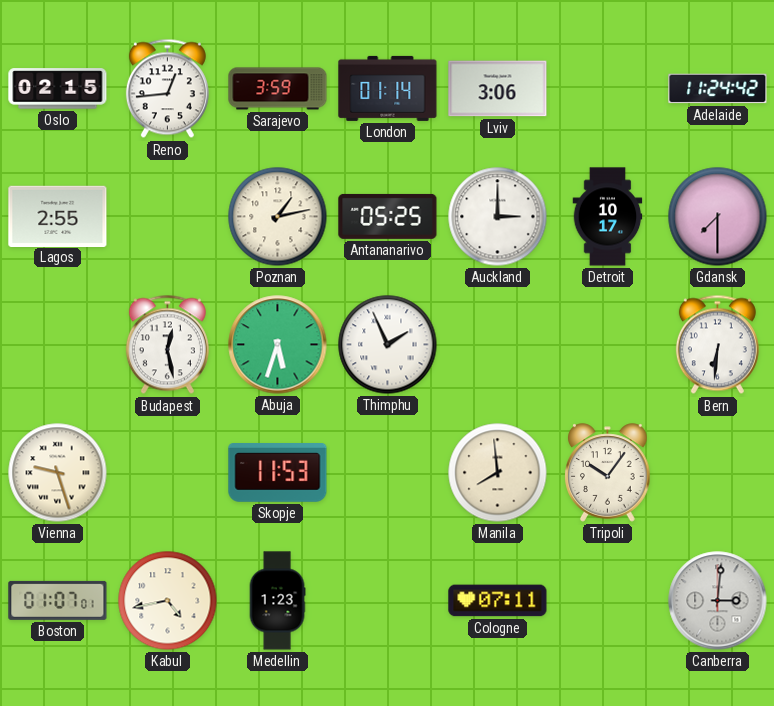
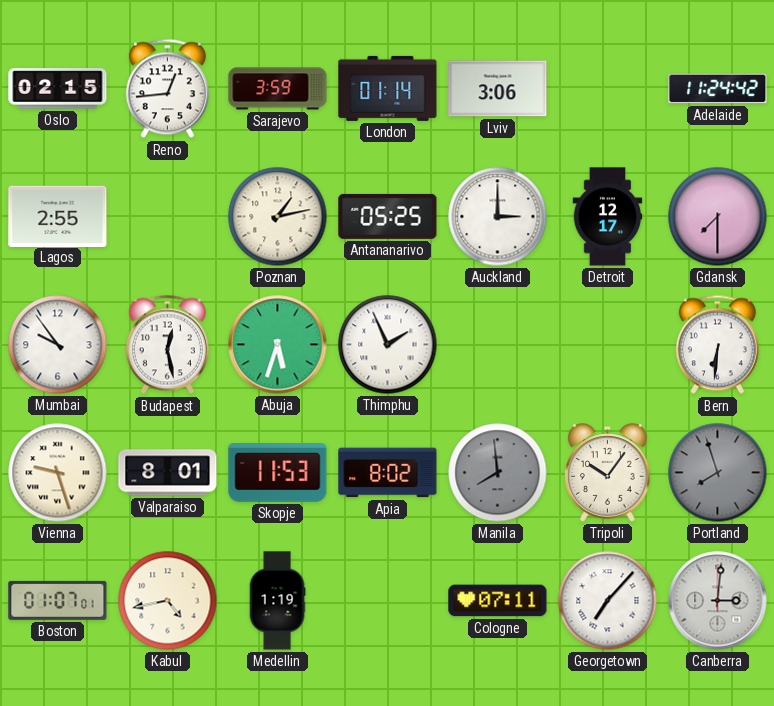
Detroit: 10:17 -> 12:17
Mumbai: none -> 9:54
Valparaiso: none -> 8:01
Apia: none -> 8:02
Manila dial: cream -> grey
Portland: none -> 7:57
Medellin: 1:23 -> 1:19
Georgetown: none -> 7:07
